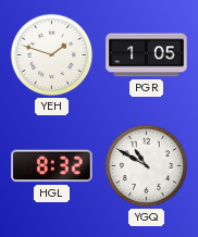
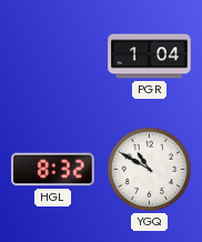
YEH: 1:48 -> none
PGR: 1:05 -> 1:04
